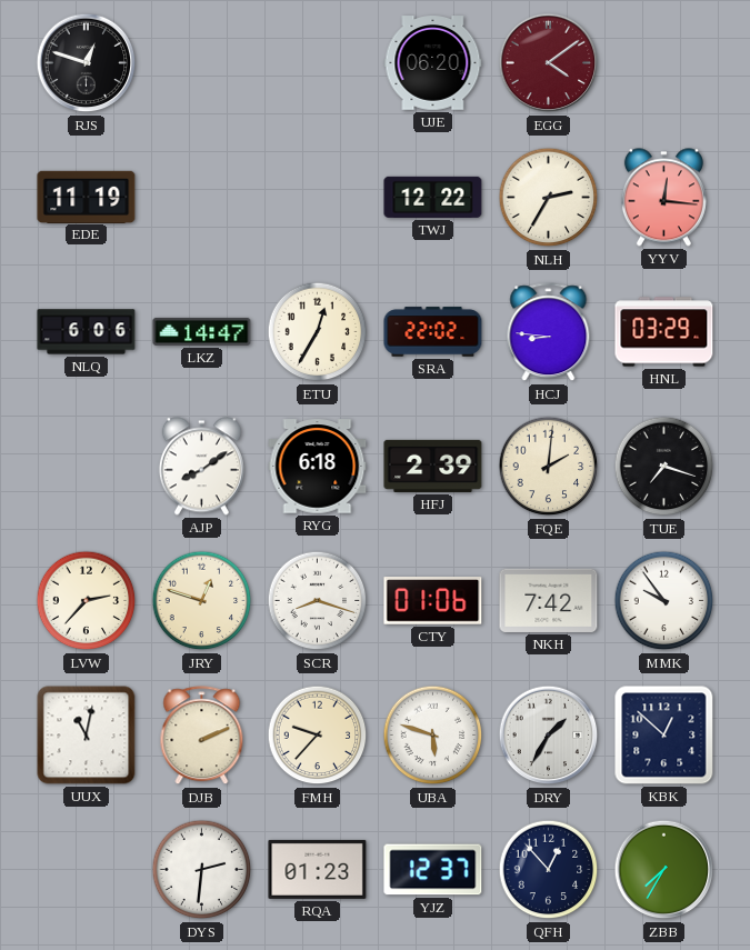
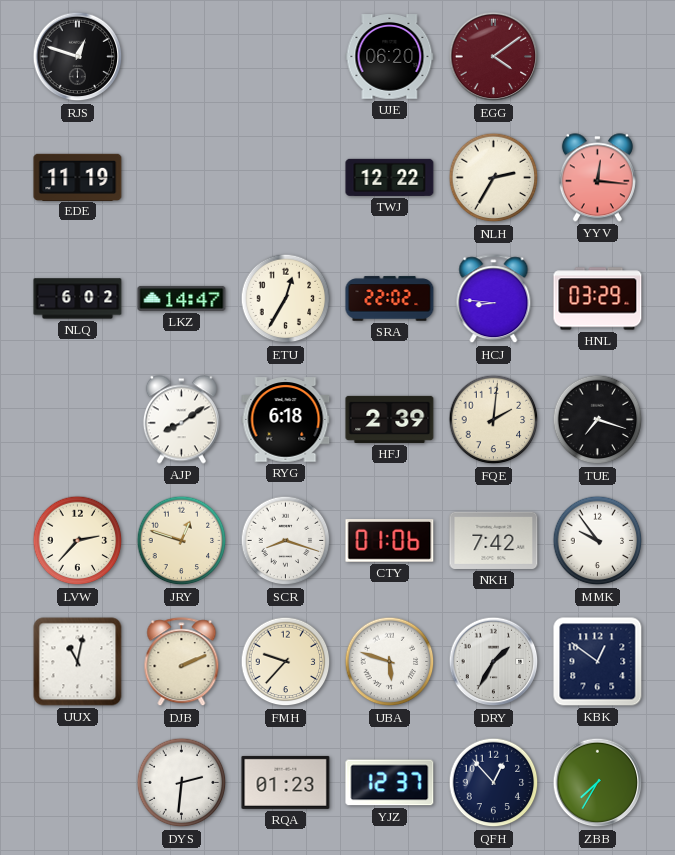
NLQ: 6:06 -> 6:02
KBK: 12:52 -> 12:51
